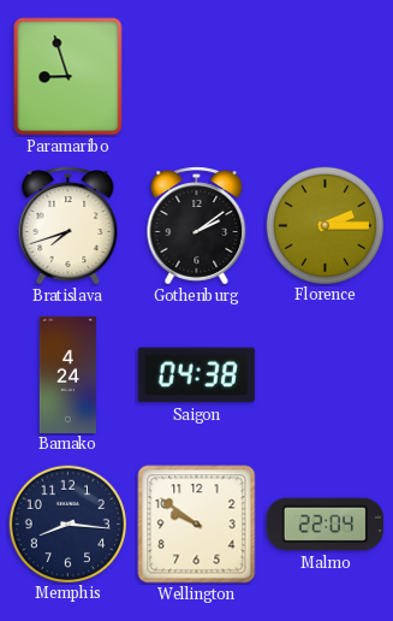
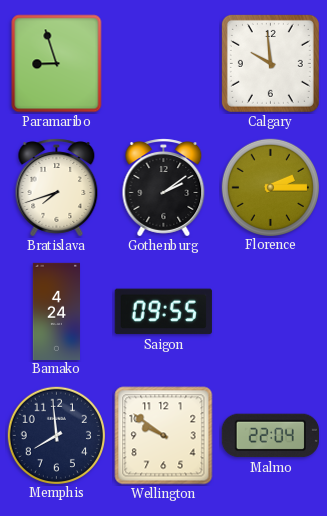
Calgary: none -> 9:59
Saigon: 04:38 -> 09:55
Memphis: 8:16 -> 7:59
